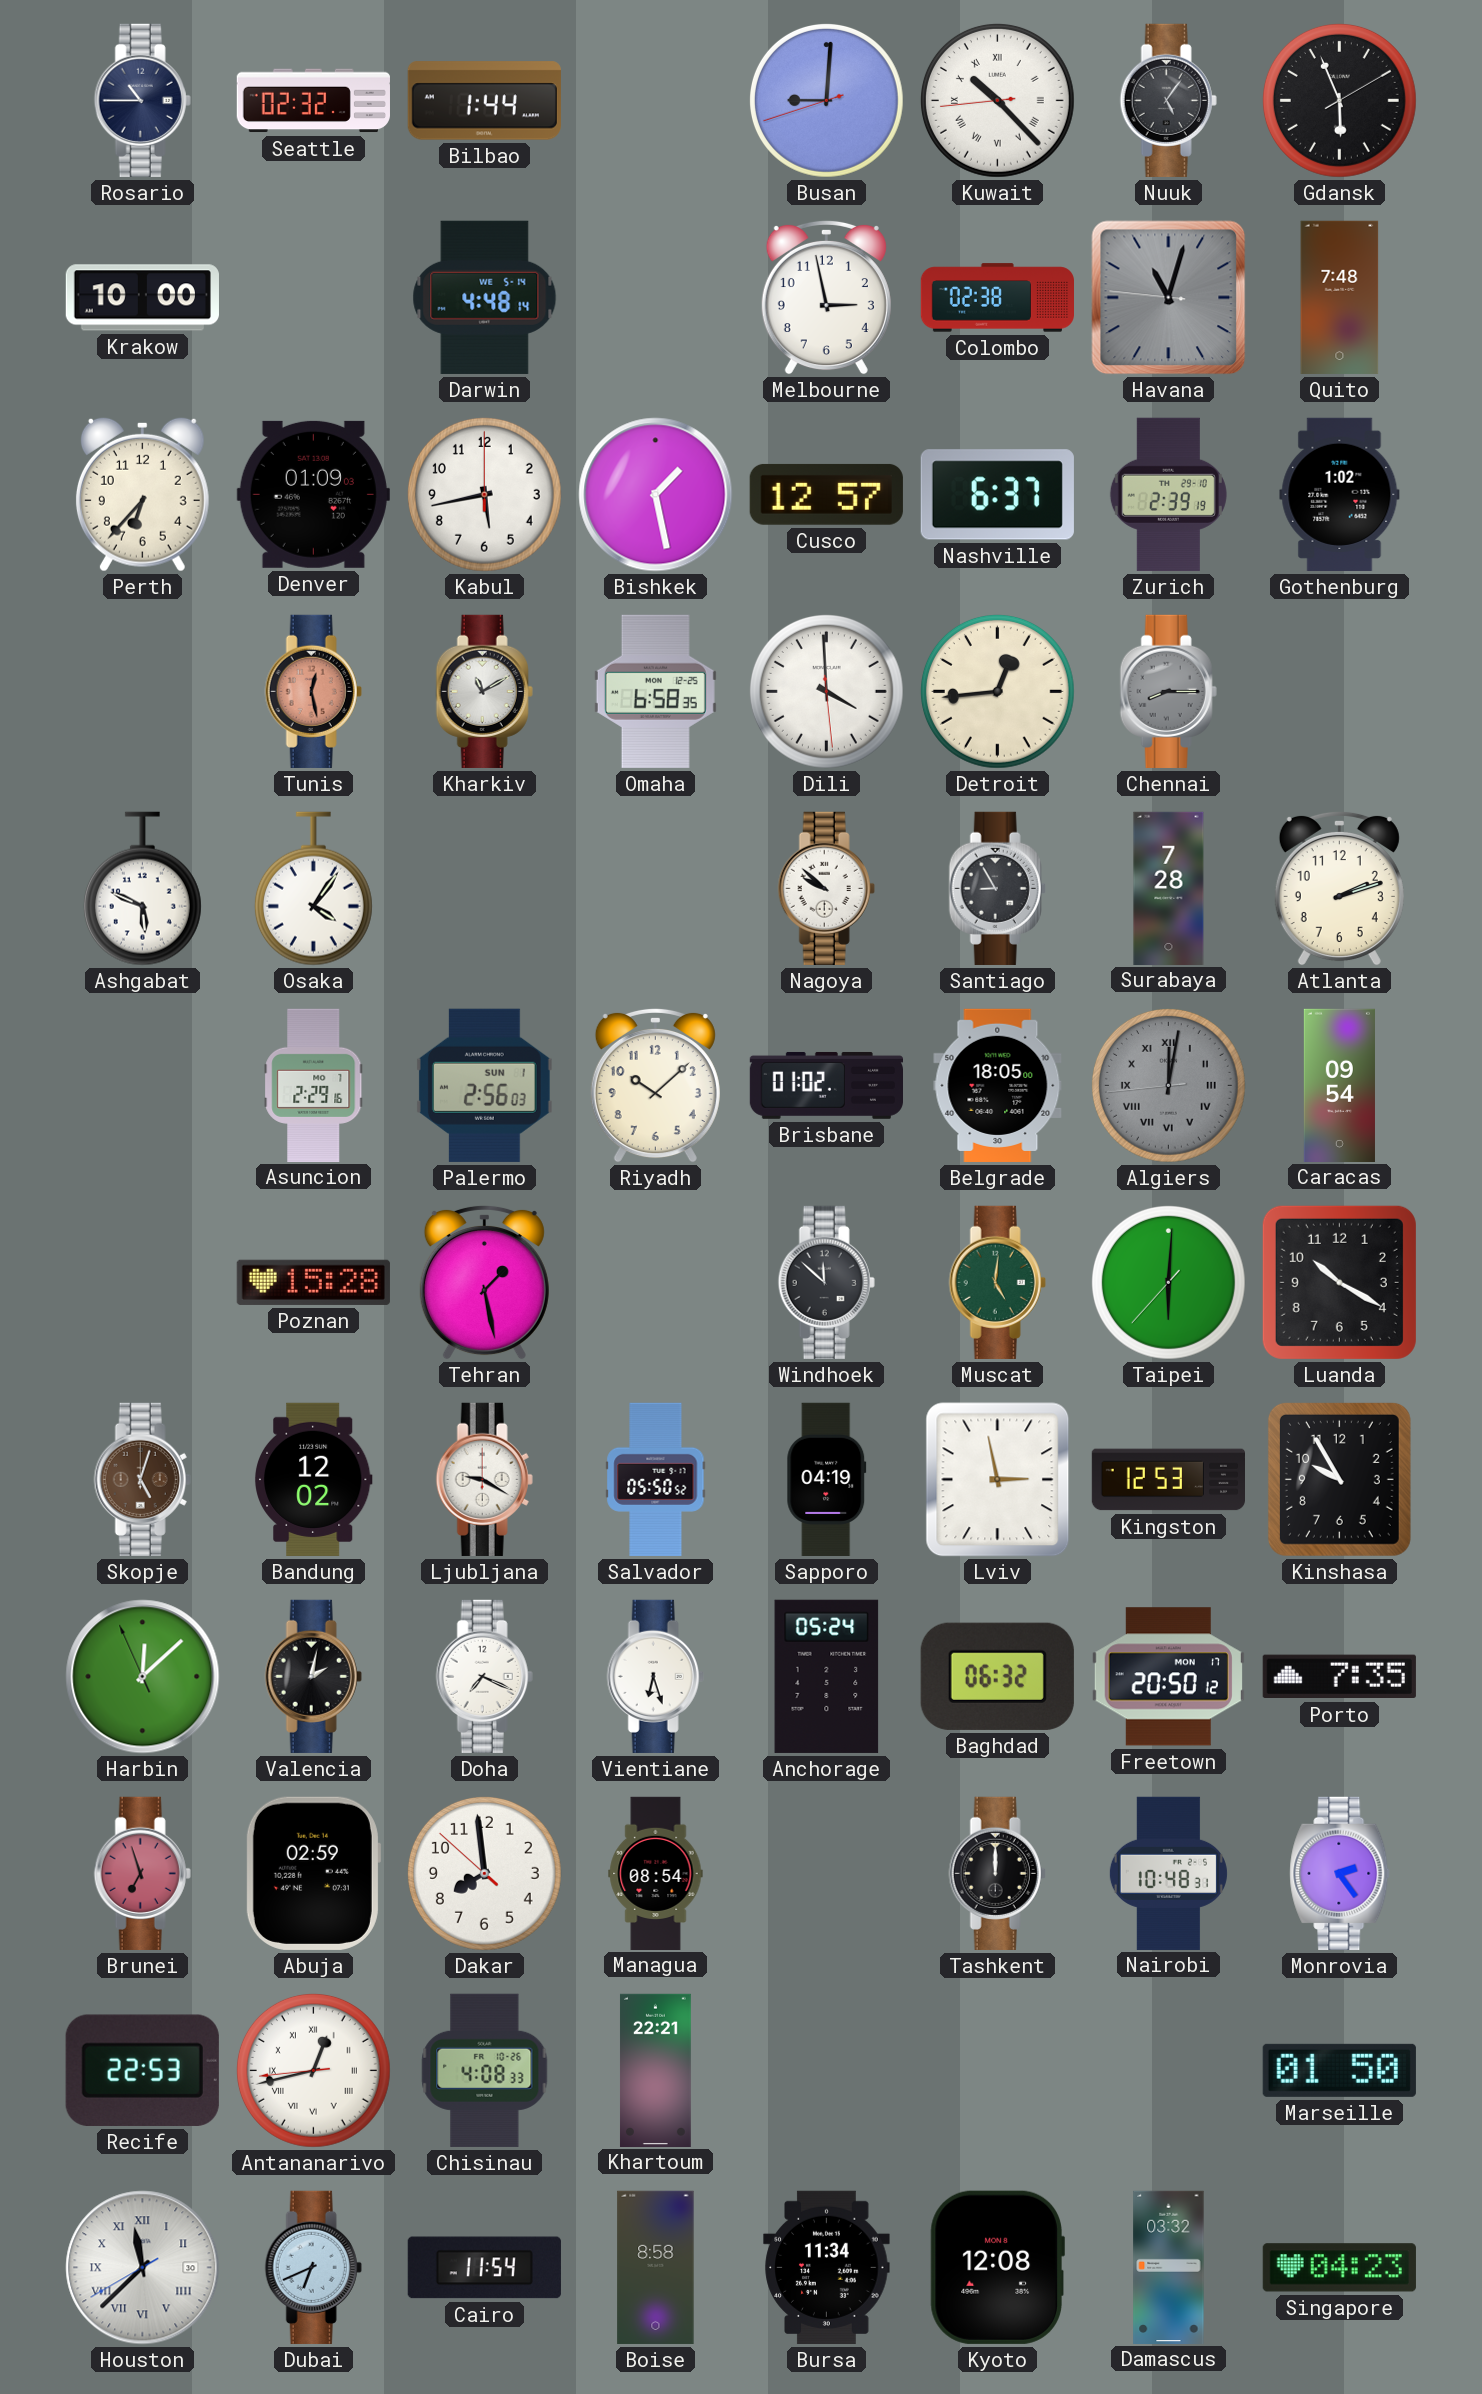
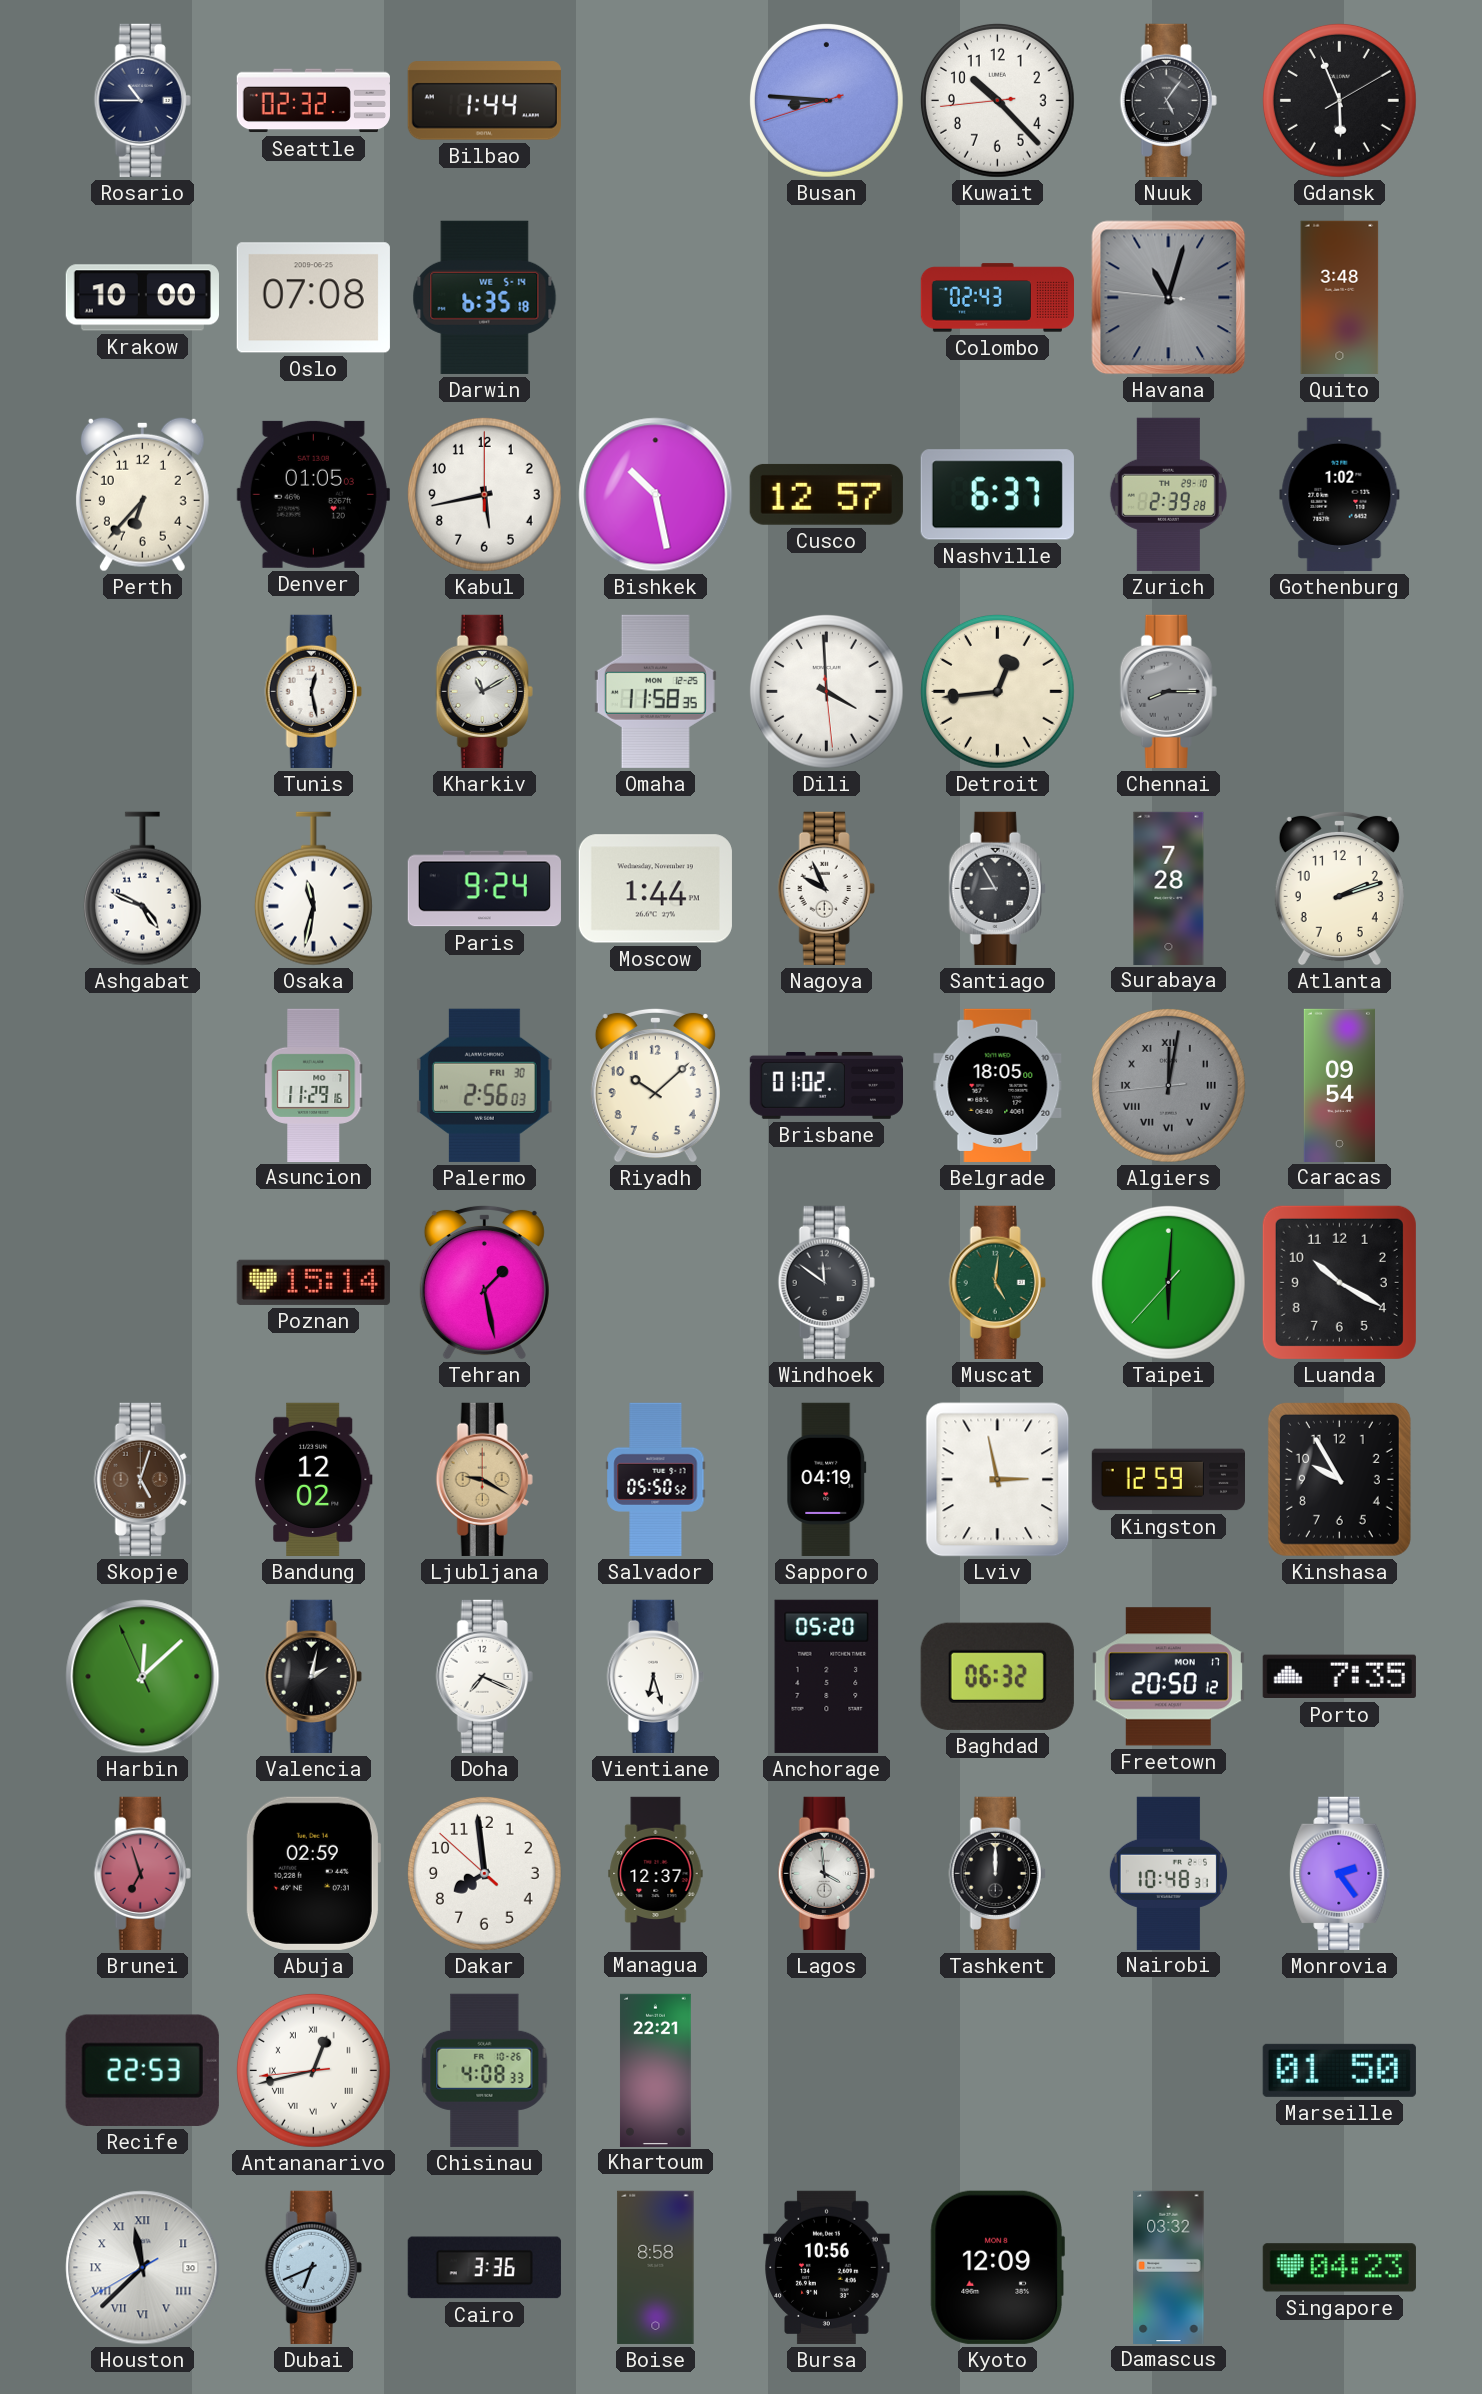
Busan: 9:00 -> 8:45
Kuwait numerals: Roman -> Arabic
Oslo: none -> 07:08
Darwin: 4:48 -> 6:35
Melbourne: 2:58 -> none
Colombo: 02:38 -> 02:43
Quito: 7:48 -> 3:48
Denver: 01:09 -> 01:05
Bishkek: 1:28 -> 10:28
Zurich: 2:39:19 -> 2:39:28
Tunis dial: salmon -> white
Omaha: 6:58 -> 11:58
Ashgabat: 5:49 -> 4:49
Osaka: 4:06 -> 11:32
Paris: none -> 9:24
Moscow: none -> 1:44
Nagoya: 9:52 -> 9:56
Asuncion: 2:29 -> 11:29
Palermo date: SUN 1 -> FRI 30
Poznan: 15:28 -> 15:14
Windhoek: 11:52 -> 11:51
Ljubljana dial: white -> champagne
Kingston: 12:53 -> 12:59
Anchorage: 05:24 -> 05:20
Managua: 08:54 -> 12:37
Lagos: none -> 3:59
Cairo: 11:54 -> 3:36
Bursa: 11:34 -> 10:56
Kyoto: 12:08 -> 12:09
